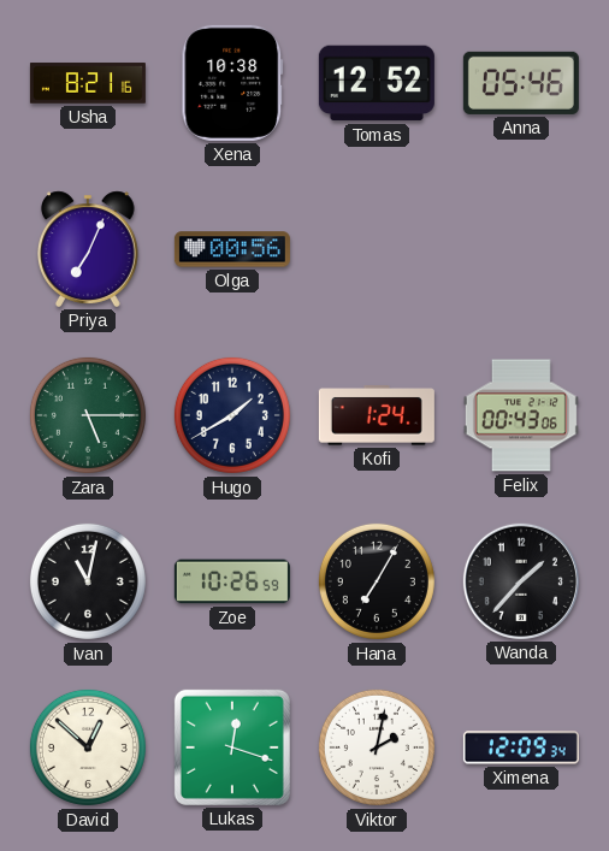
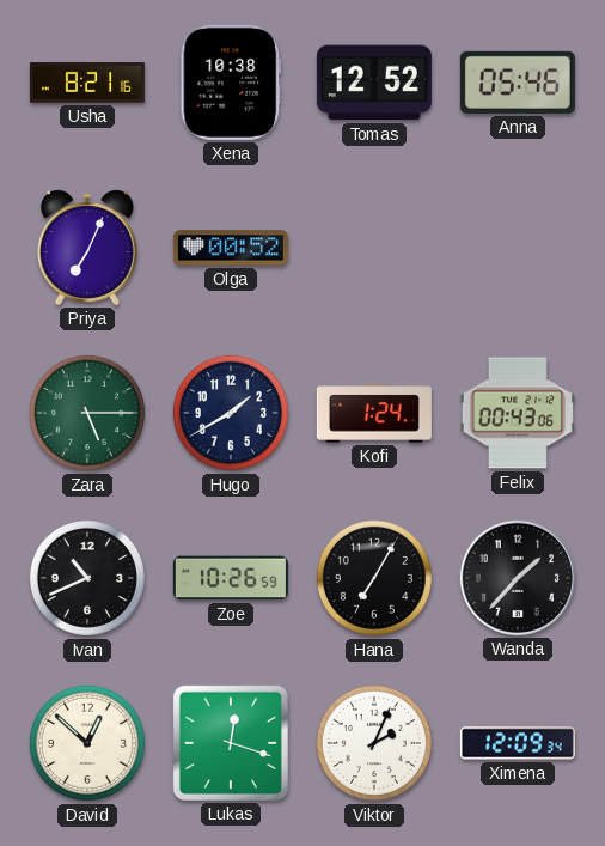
Olga: 00:56 -> 00:52
Ivan: 11:02 -> 10:41
Viktor: 2:02 -> 2:04
